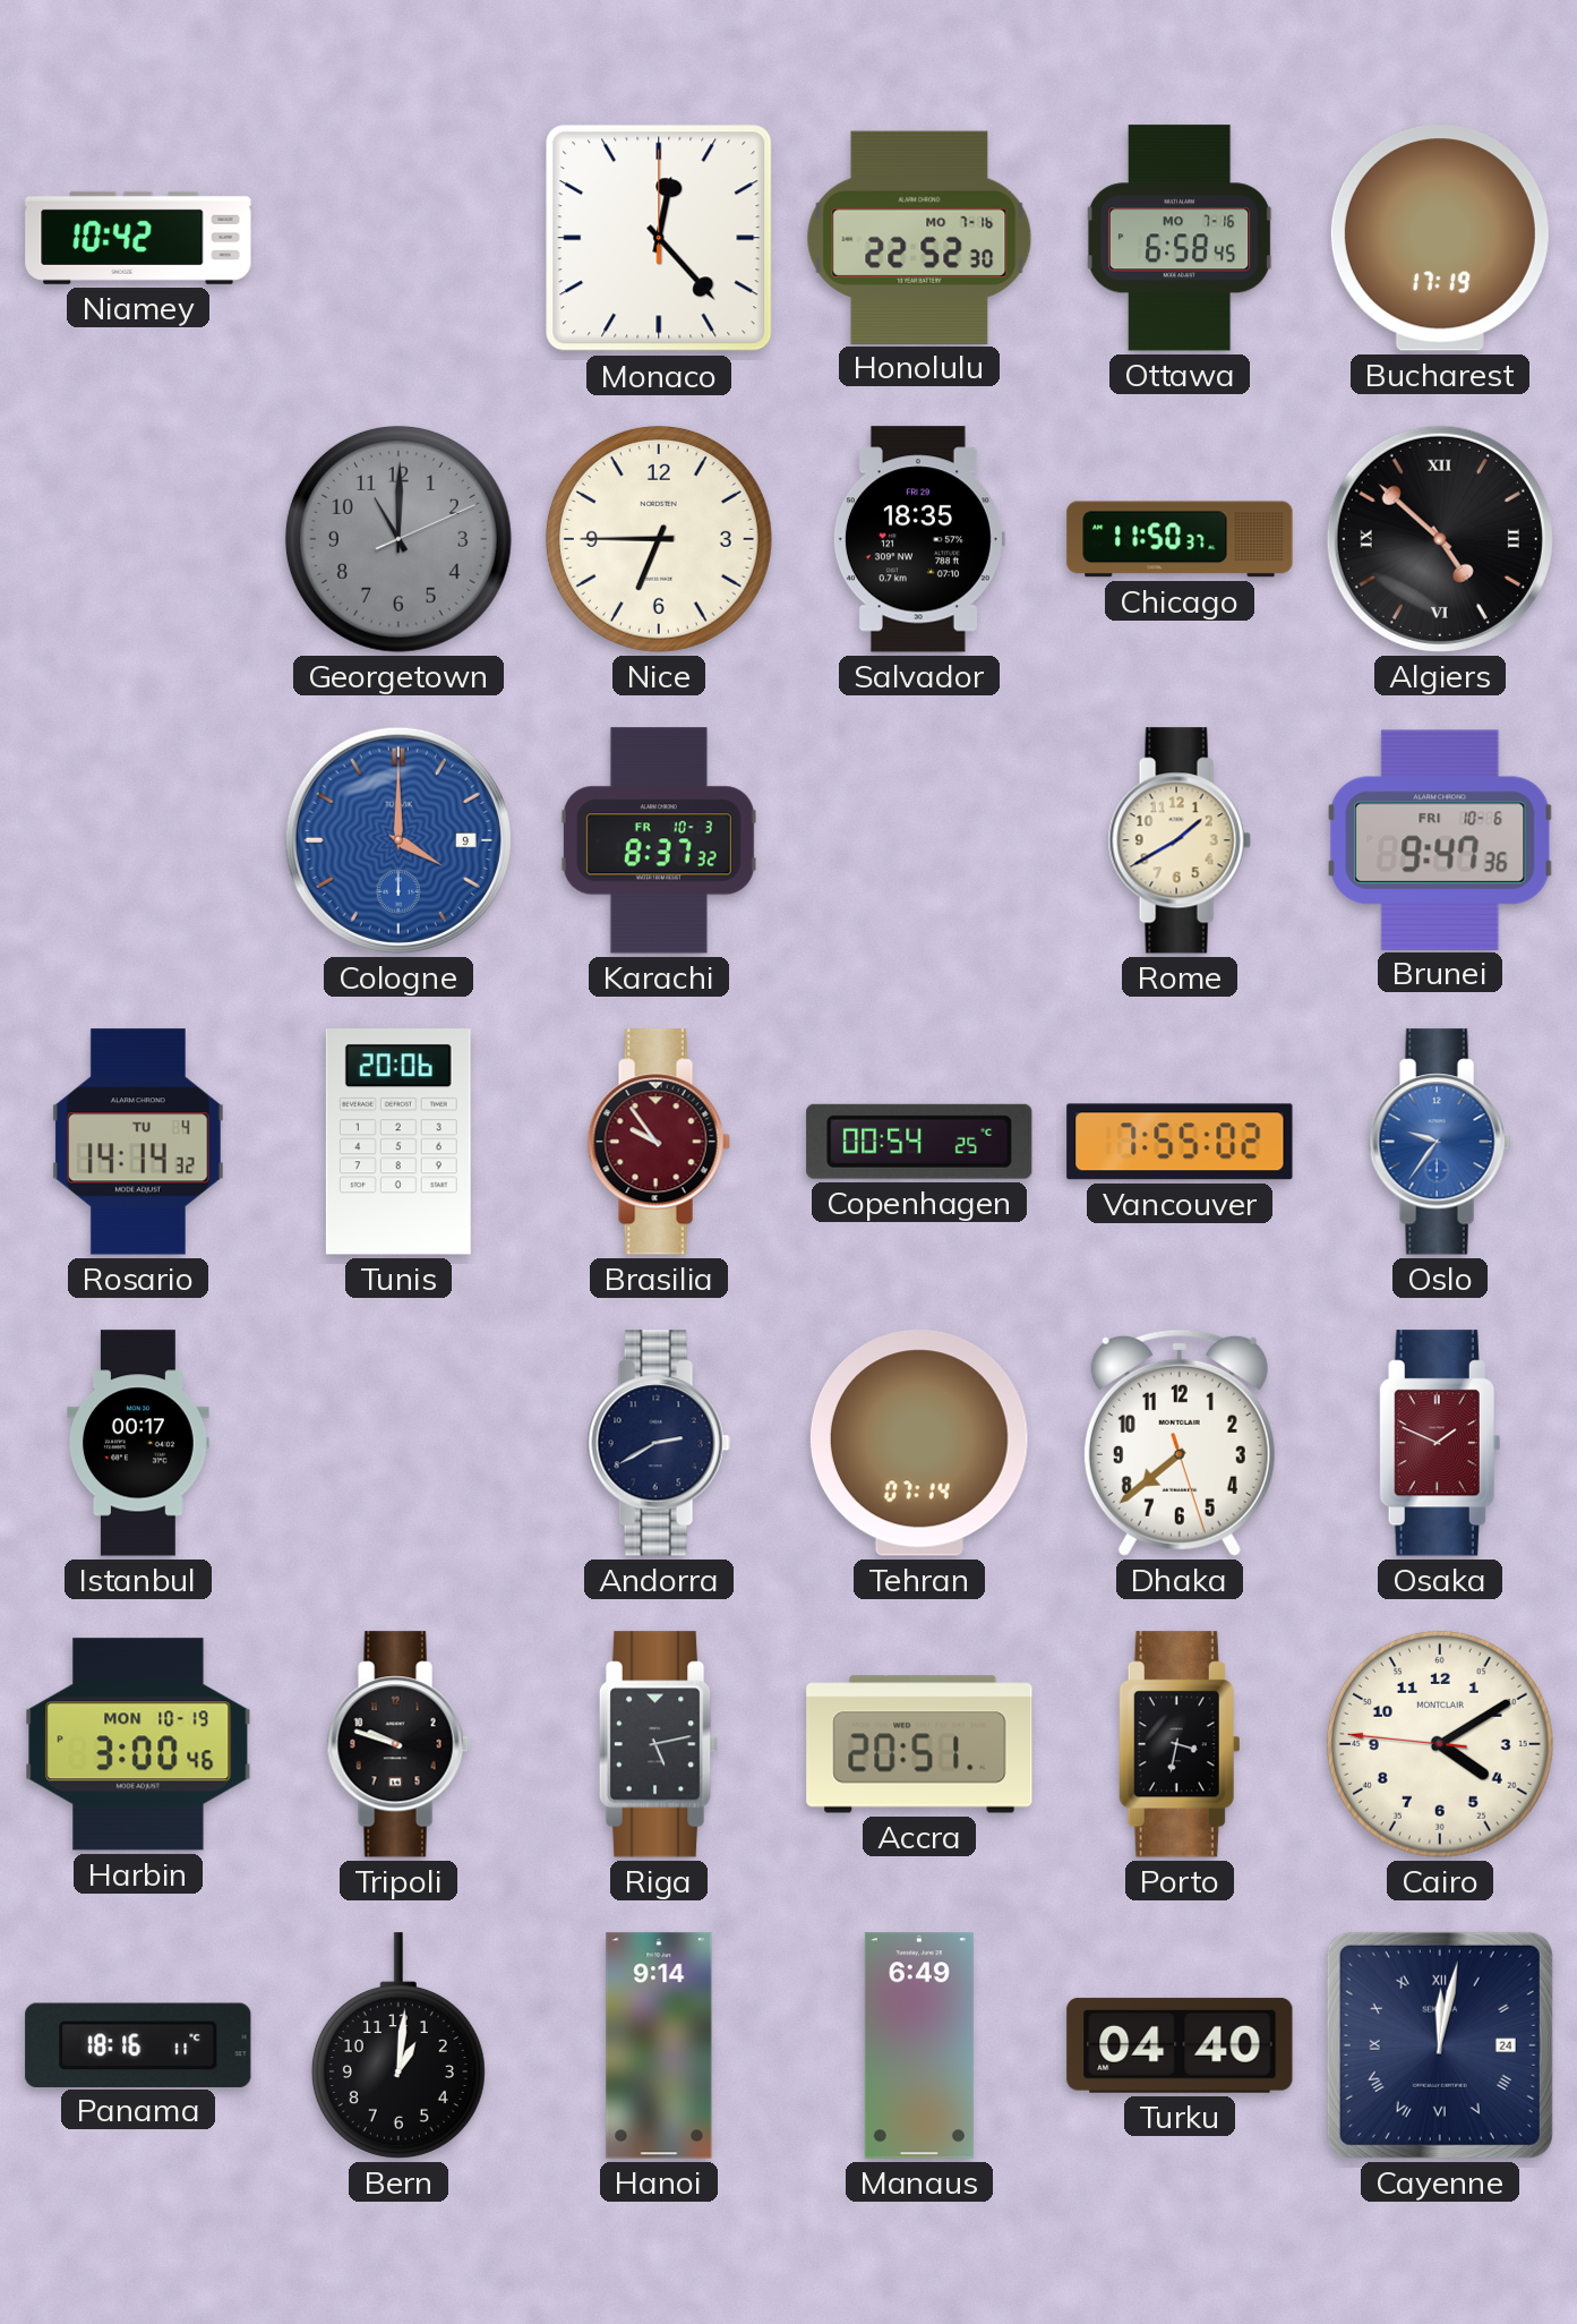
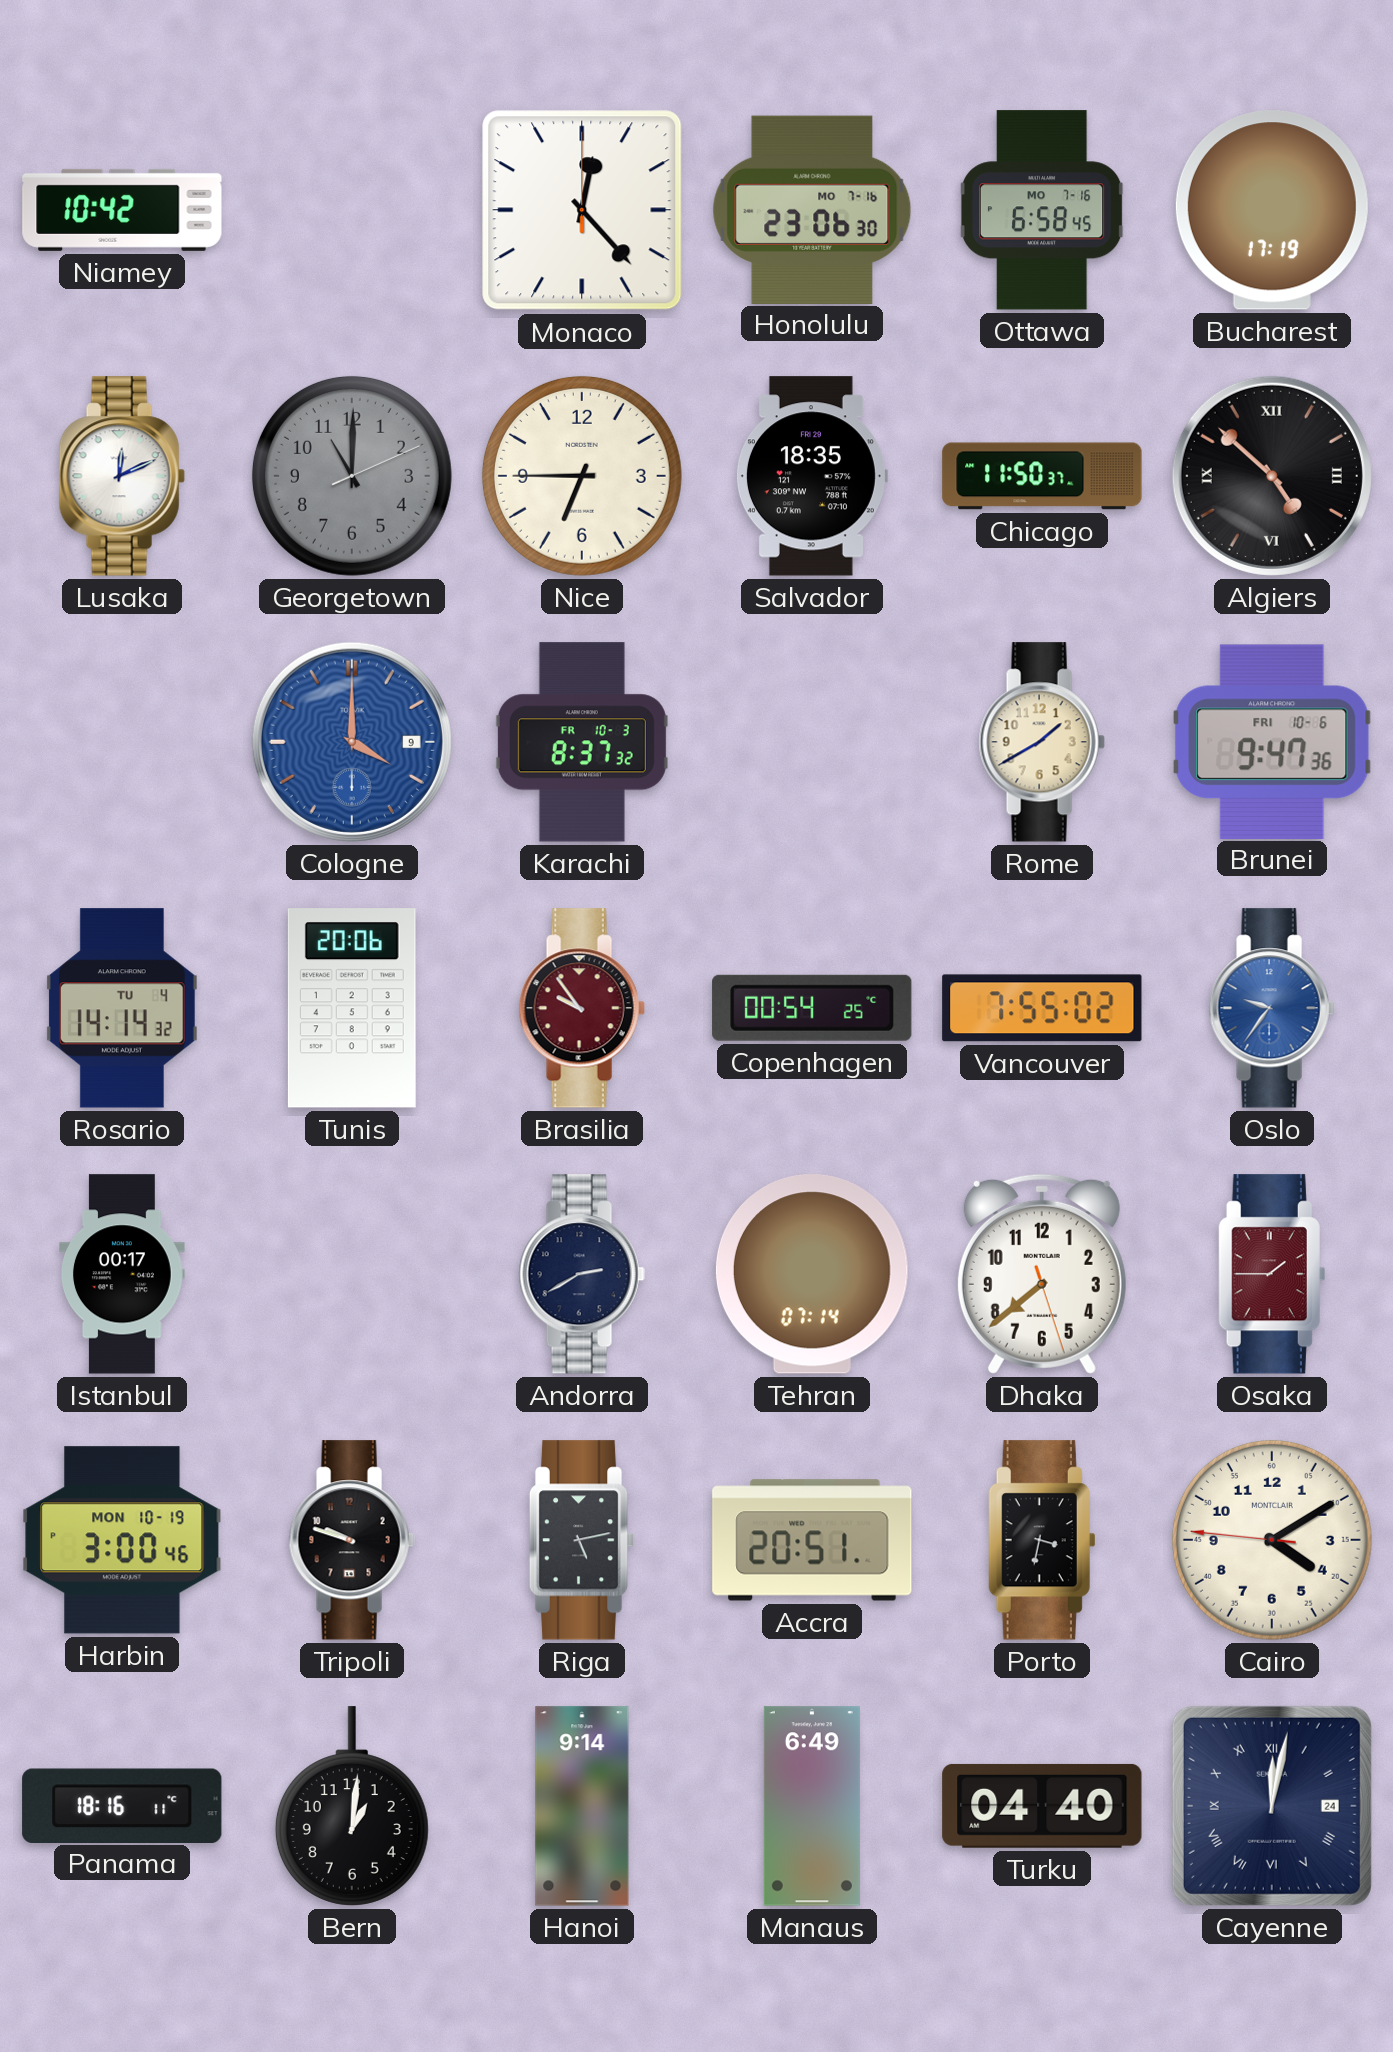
Honolulu: 22:52 -> 23:06
Lusaka: none -> 12:11
Osaka: 1:49 -> 1:45
